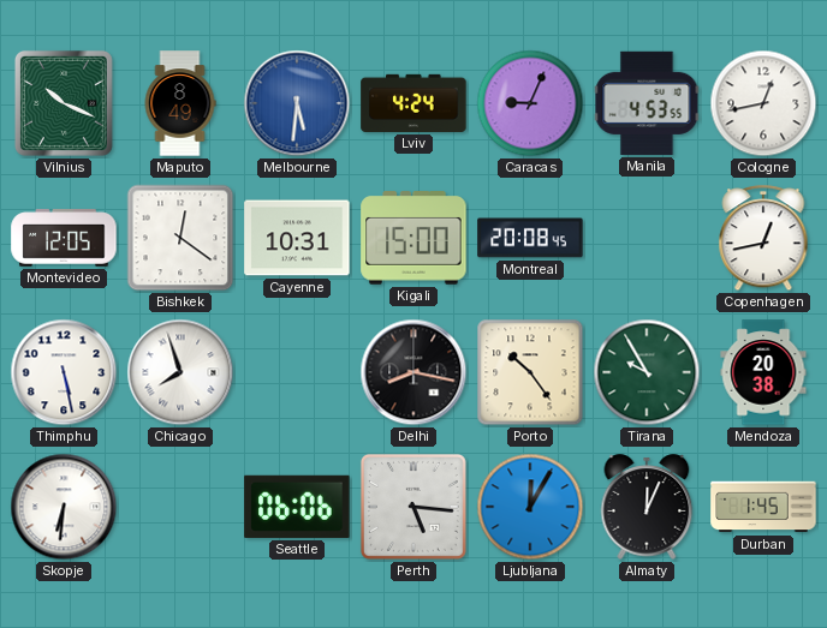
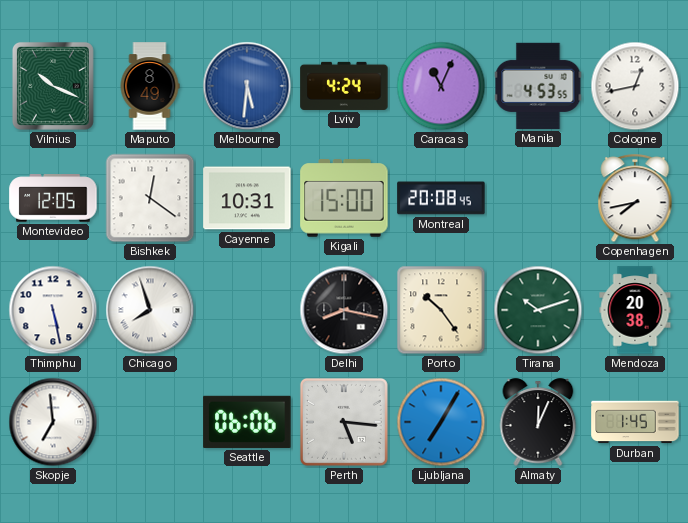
Caracas: 9:04 -> 11:04
Copenhagen: 12:43 -> 7:43
Tirana: 9:55 -> 10:12
Skopje: 6:31 -> 6:59
Ljubljana: 12:05 -> 7:05
